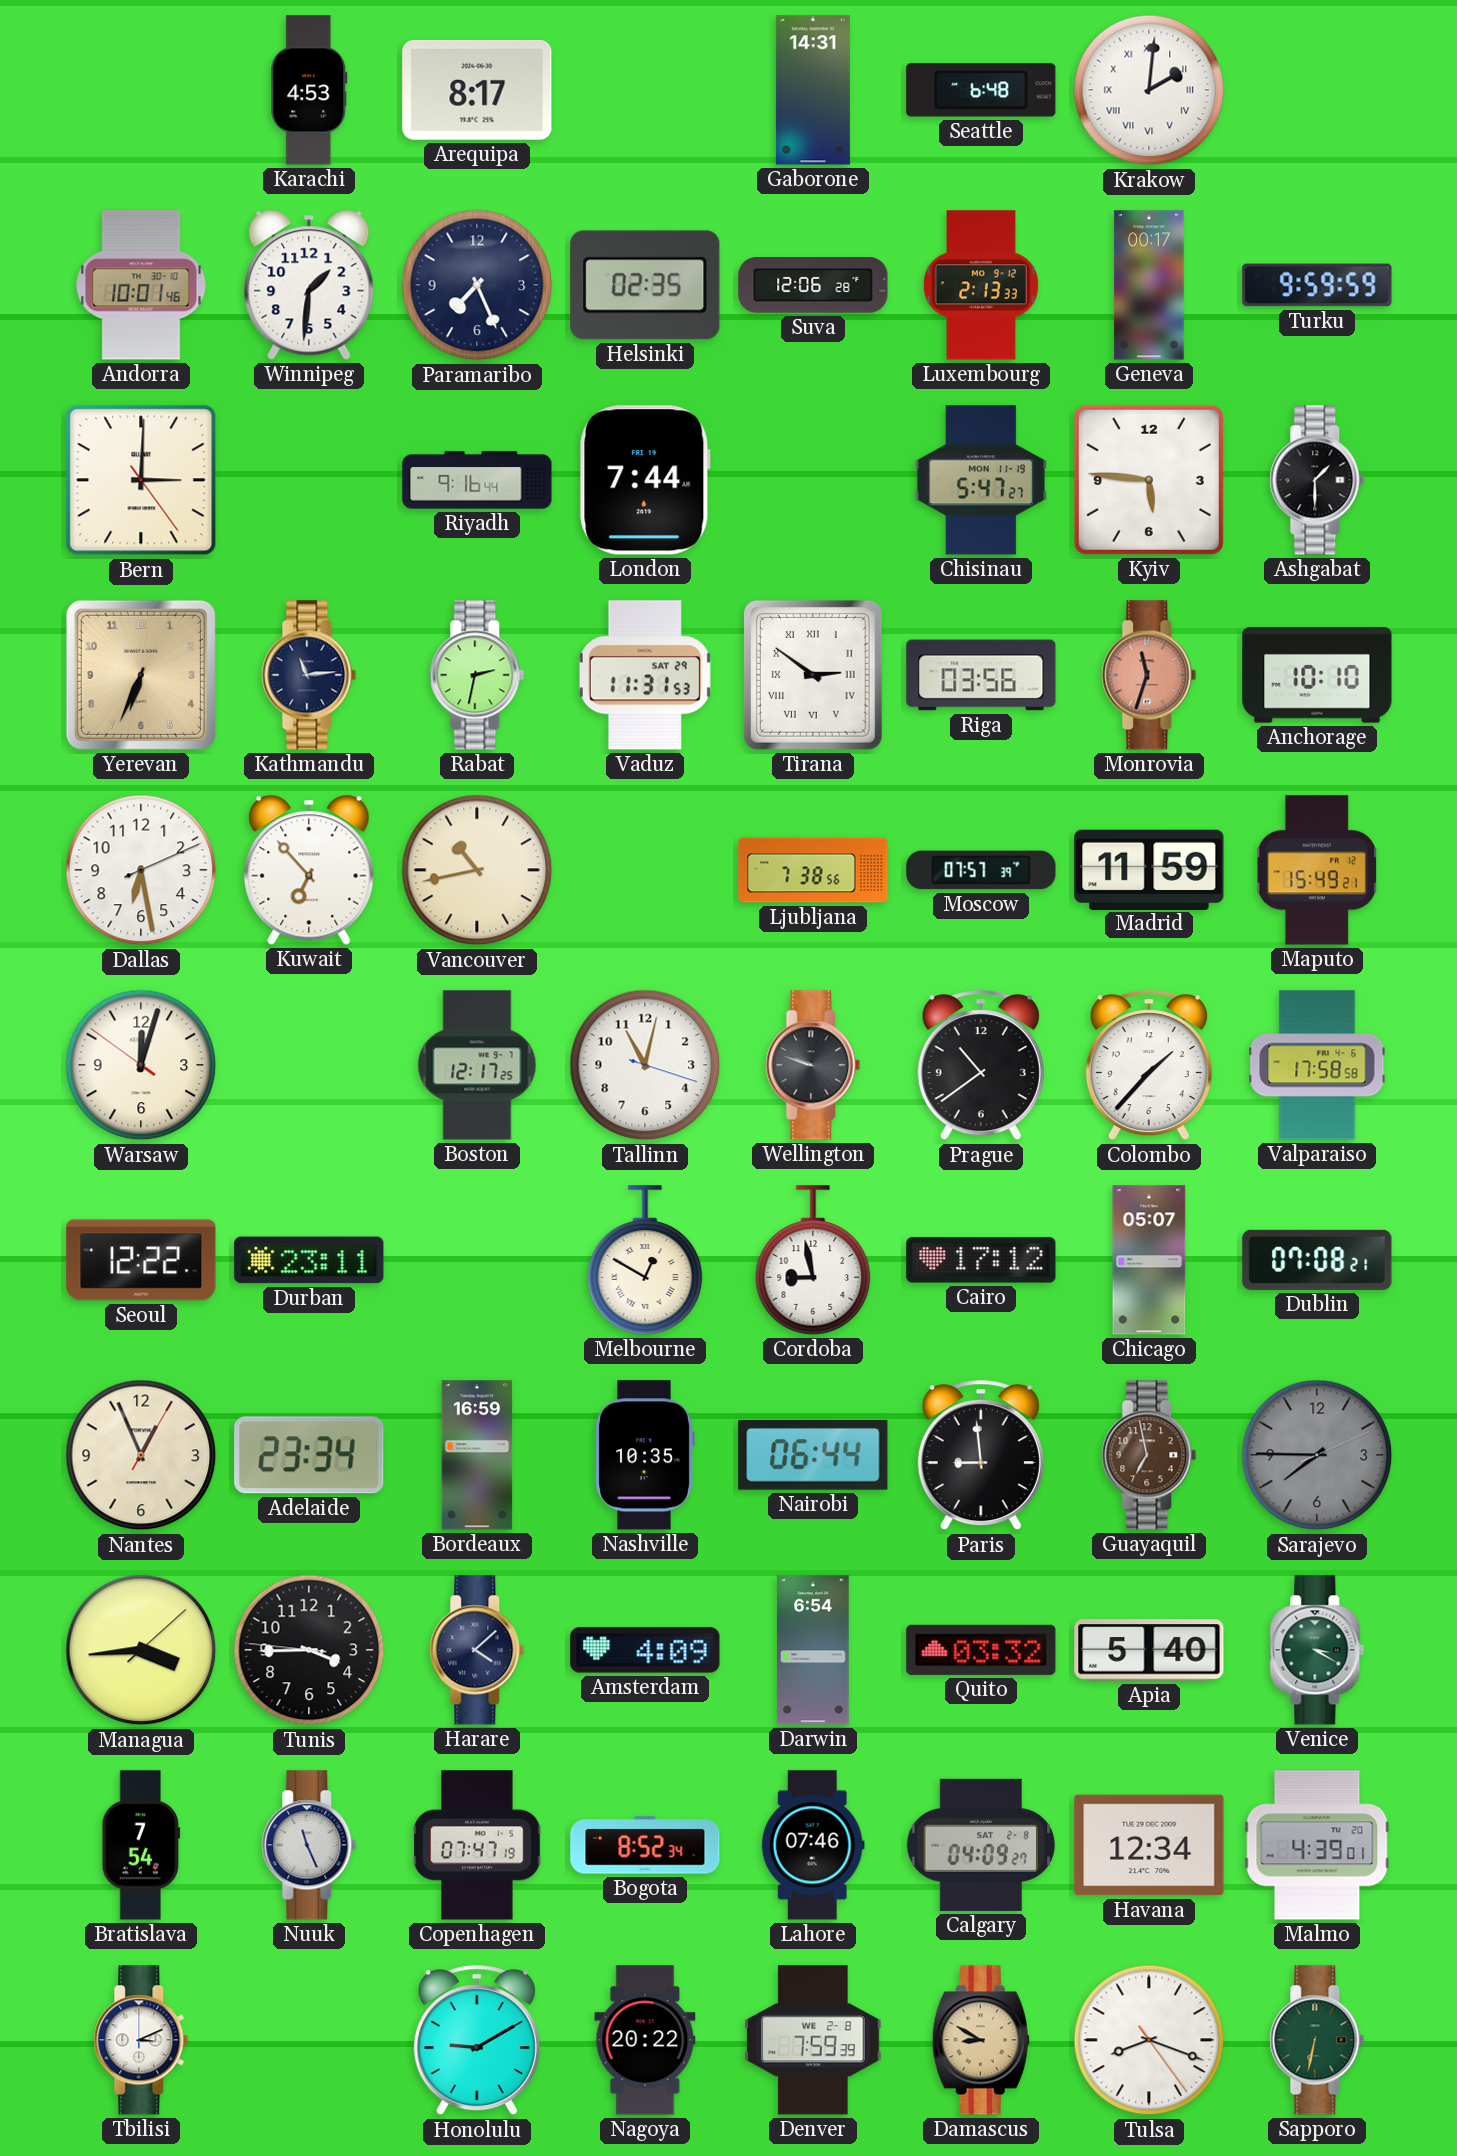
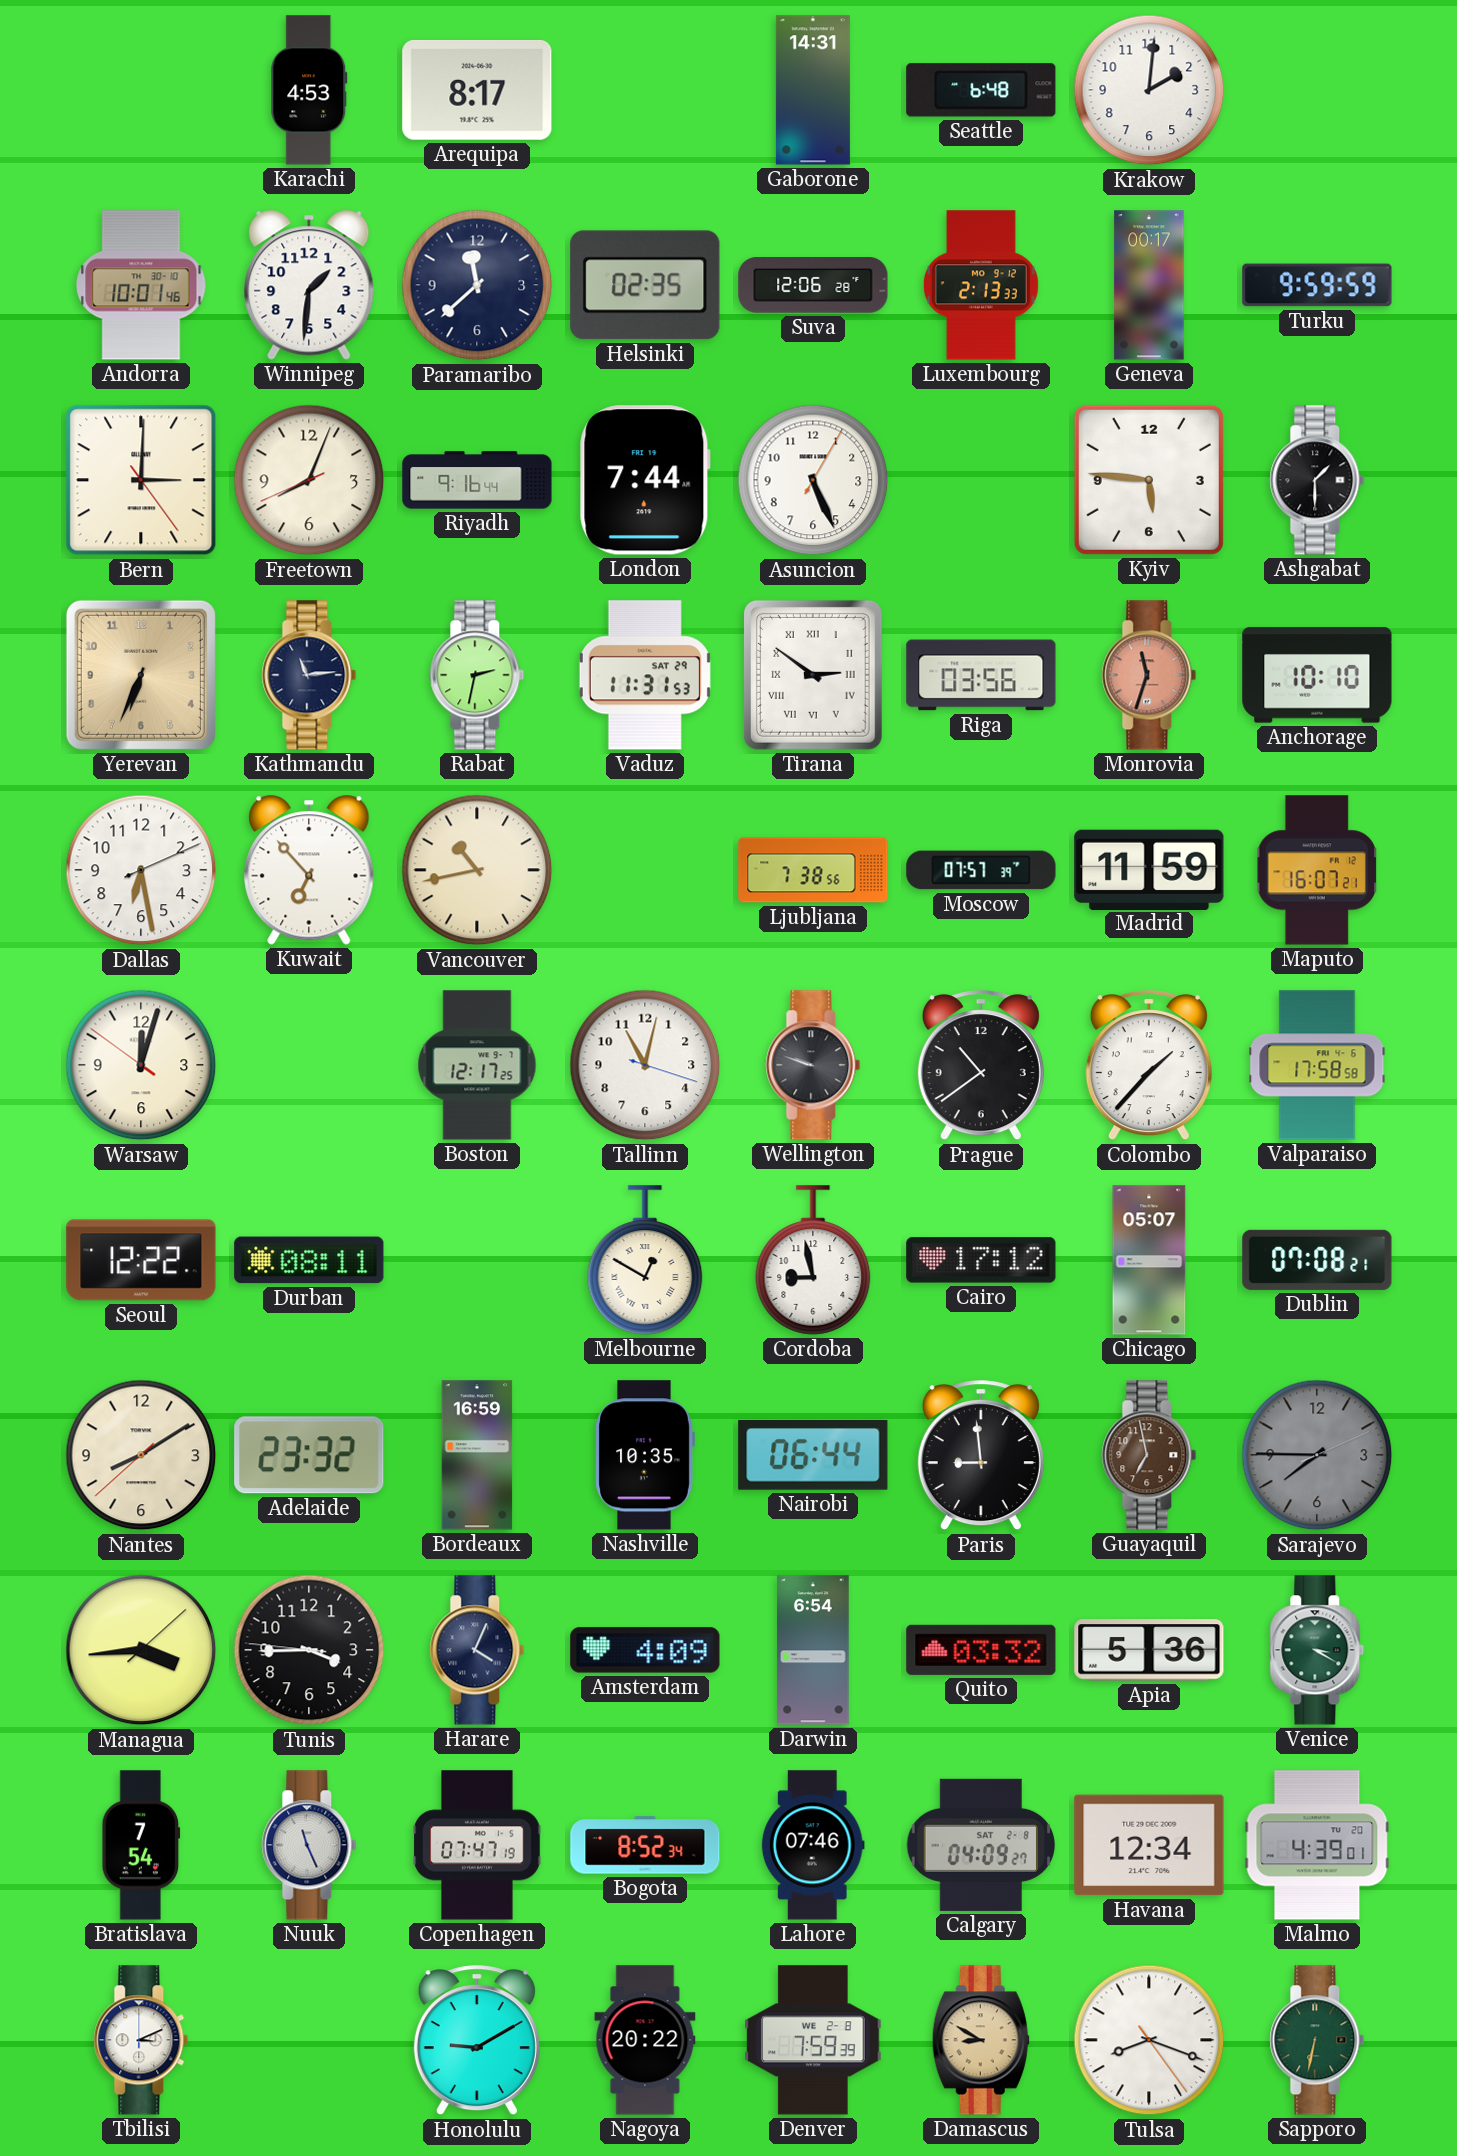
Krakow numerals: Roman -> Arabic
Paramaribo: 7:26 -> 11:38
Freetown: none -> 8:03
Asuncion: none -> 5:26
Chisinau: 5:47 -> none
Maputo: 15:49 -> 16:07
Durban: 23:11 -> 08:11
Nantes: 12:56 -> 8:09
Adelaide: 23:34 -> 23:32
Harare: 4:08 -> 4:04
Apia: 5:40 -> 5:36
